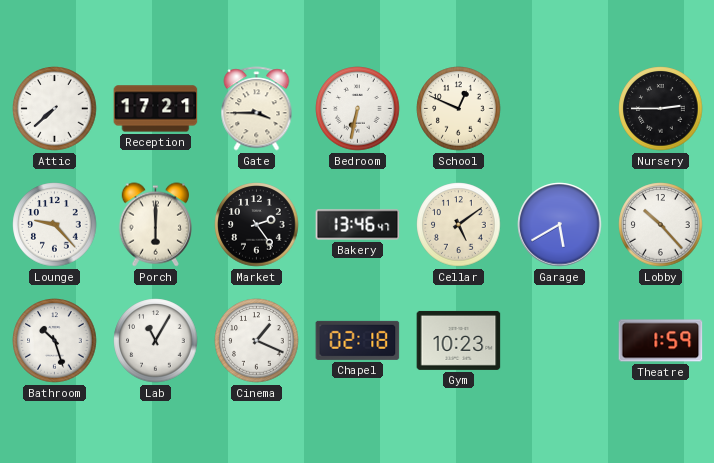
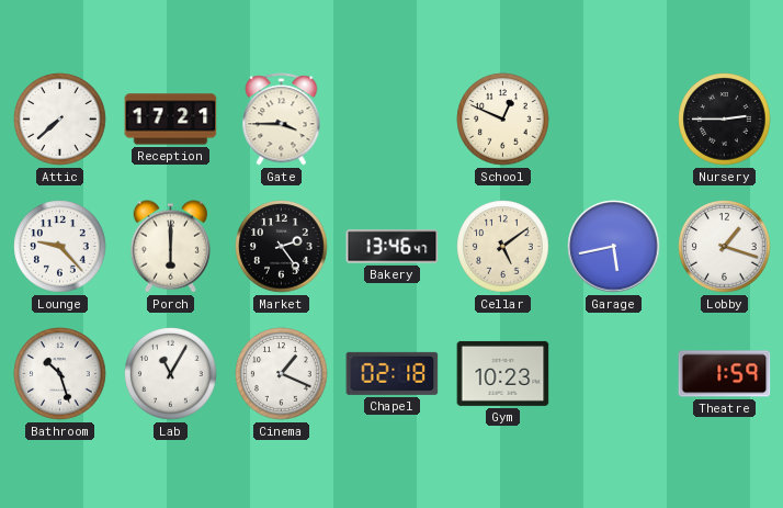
Bedroom: 6:32 -> none
Garage: 5:40 -> 5:43
Lobby: 10:23 -> 1:18
